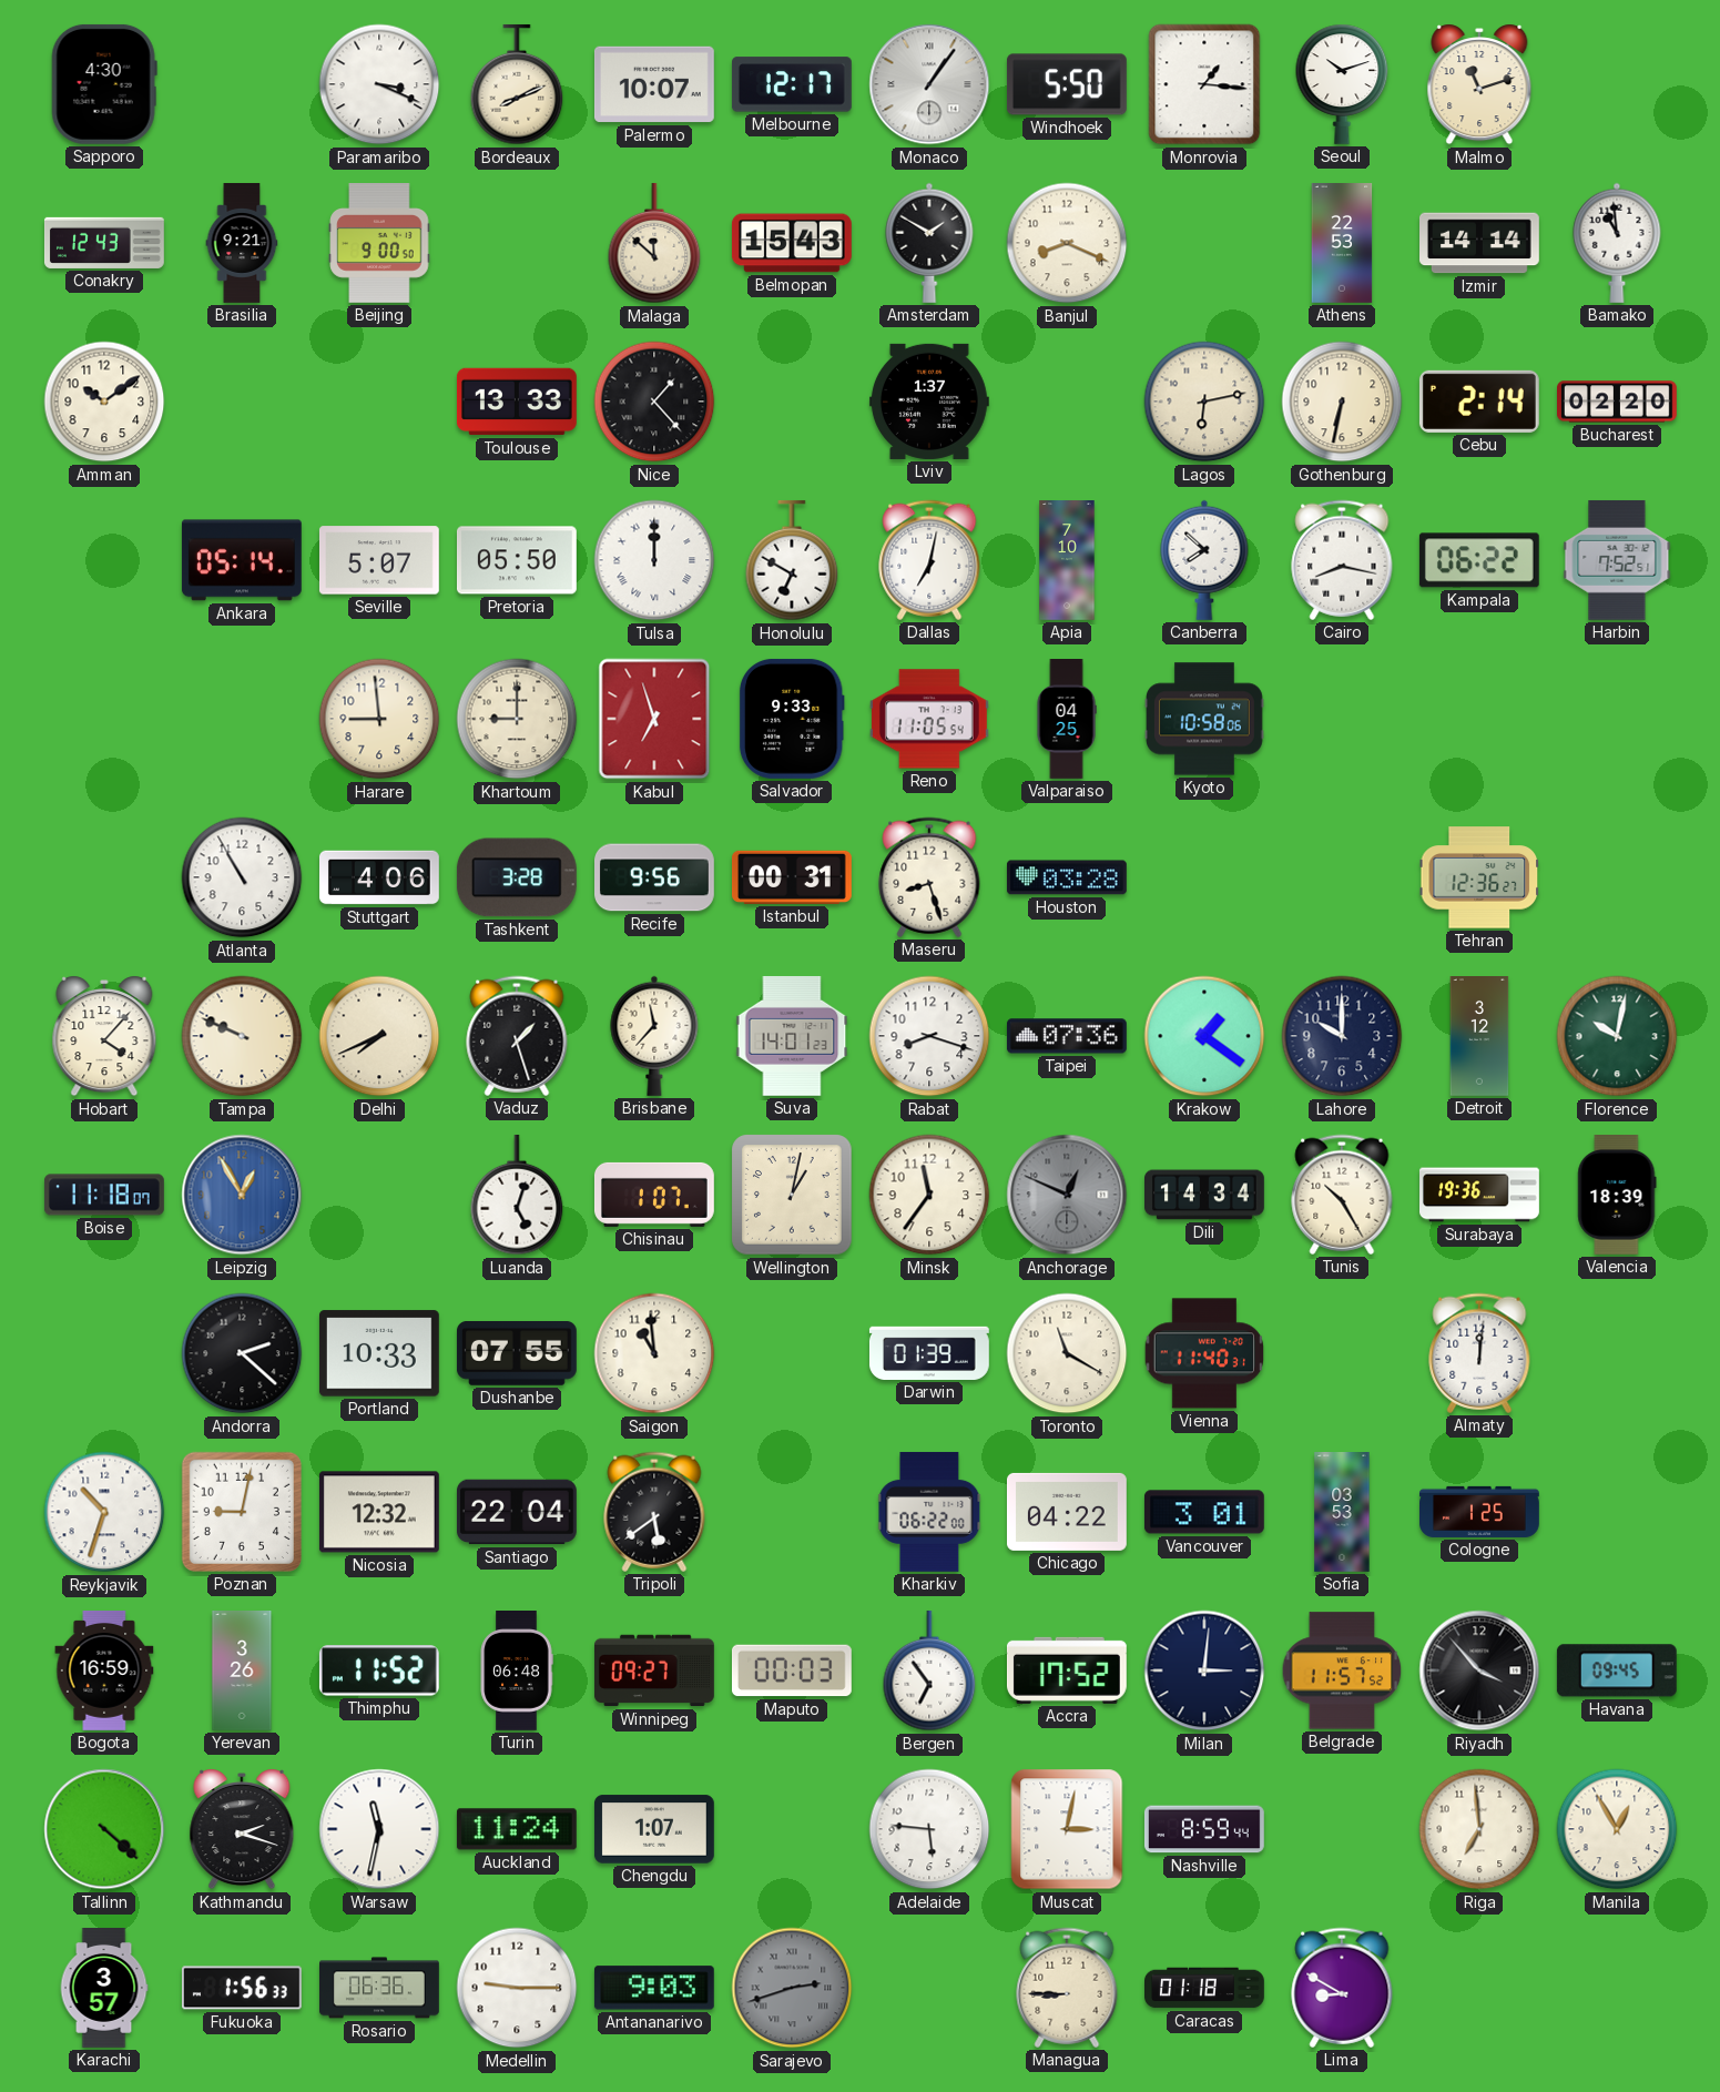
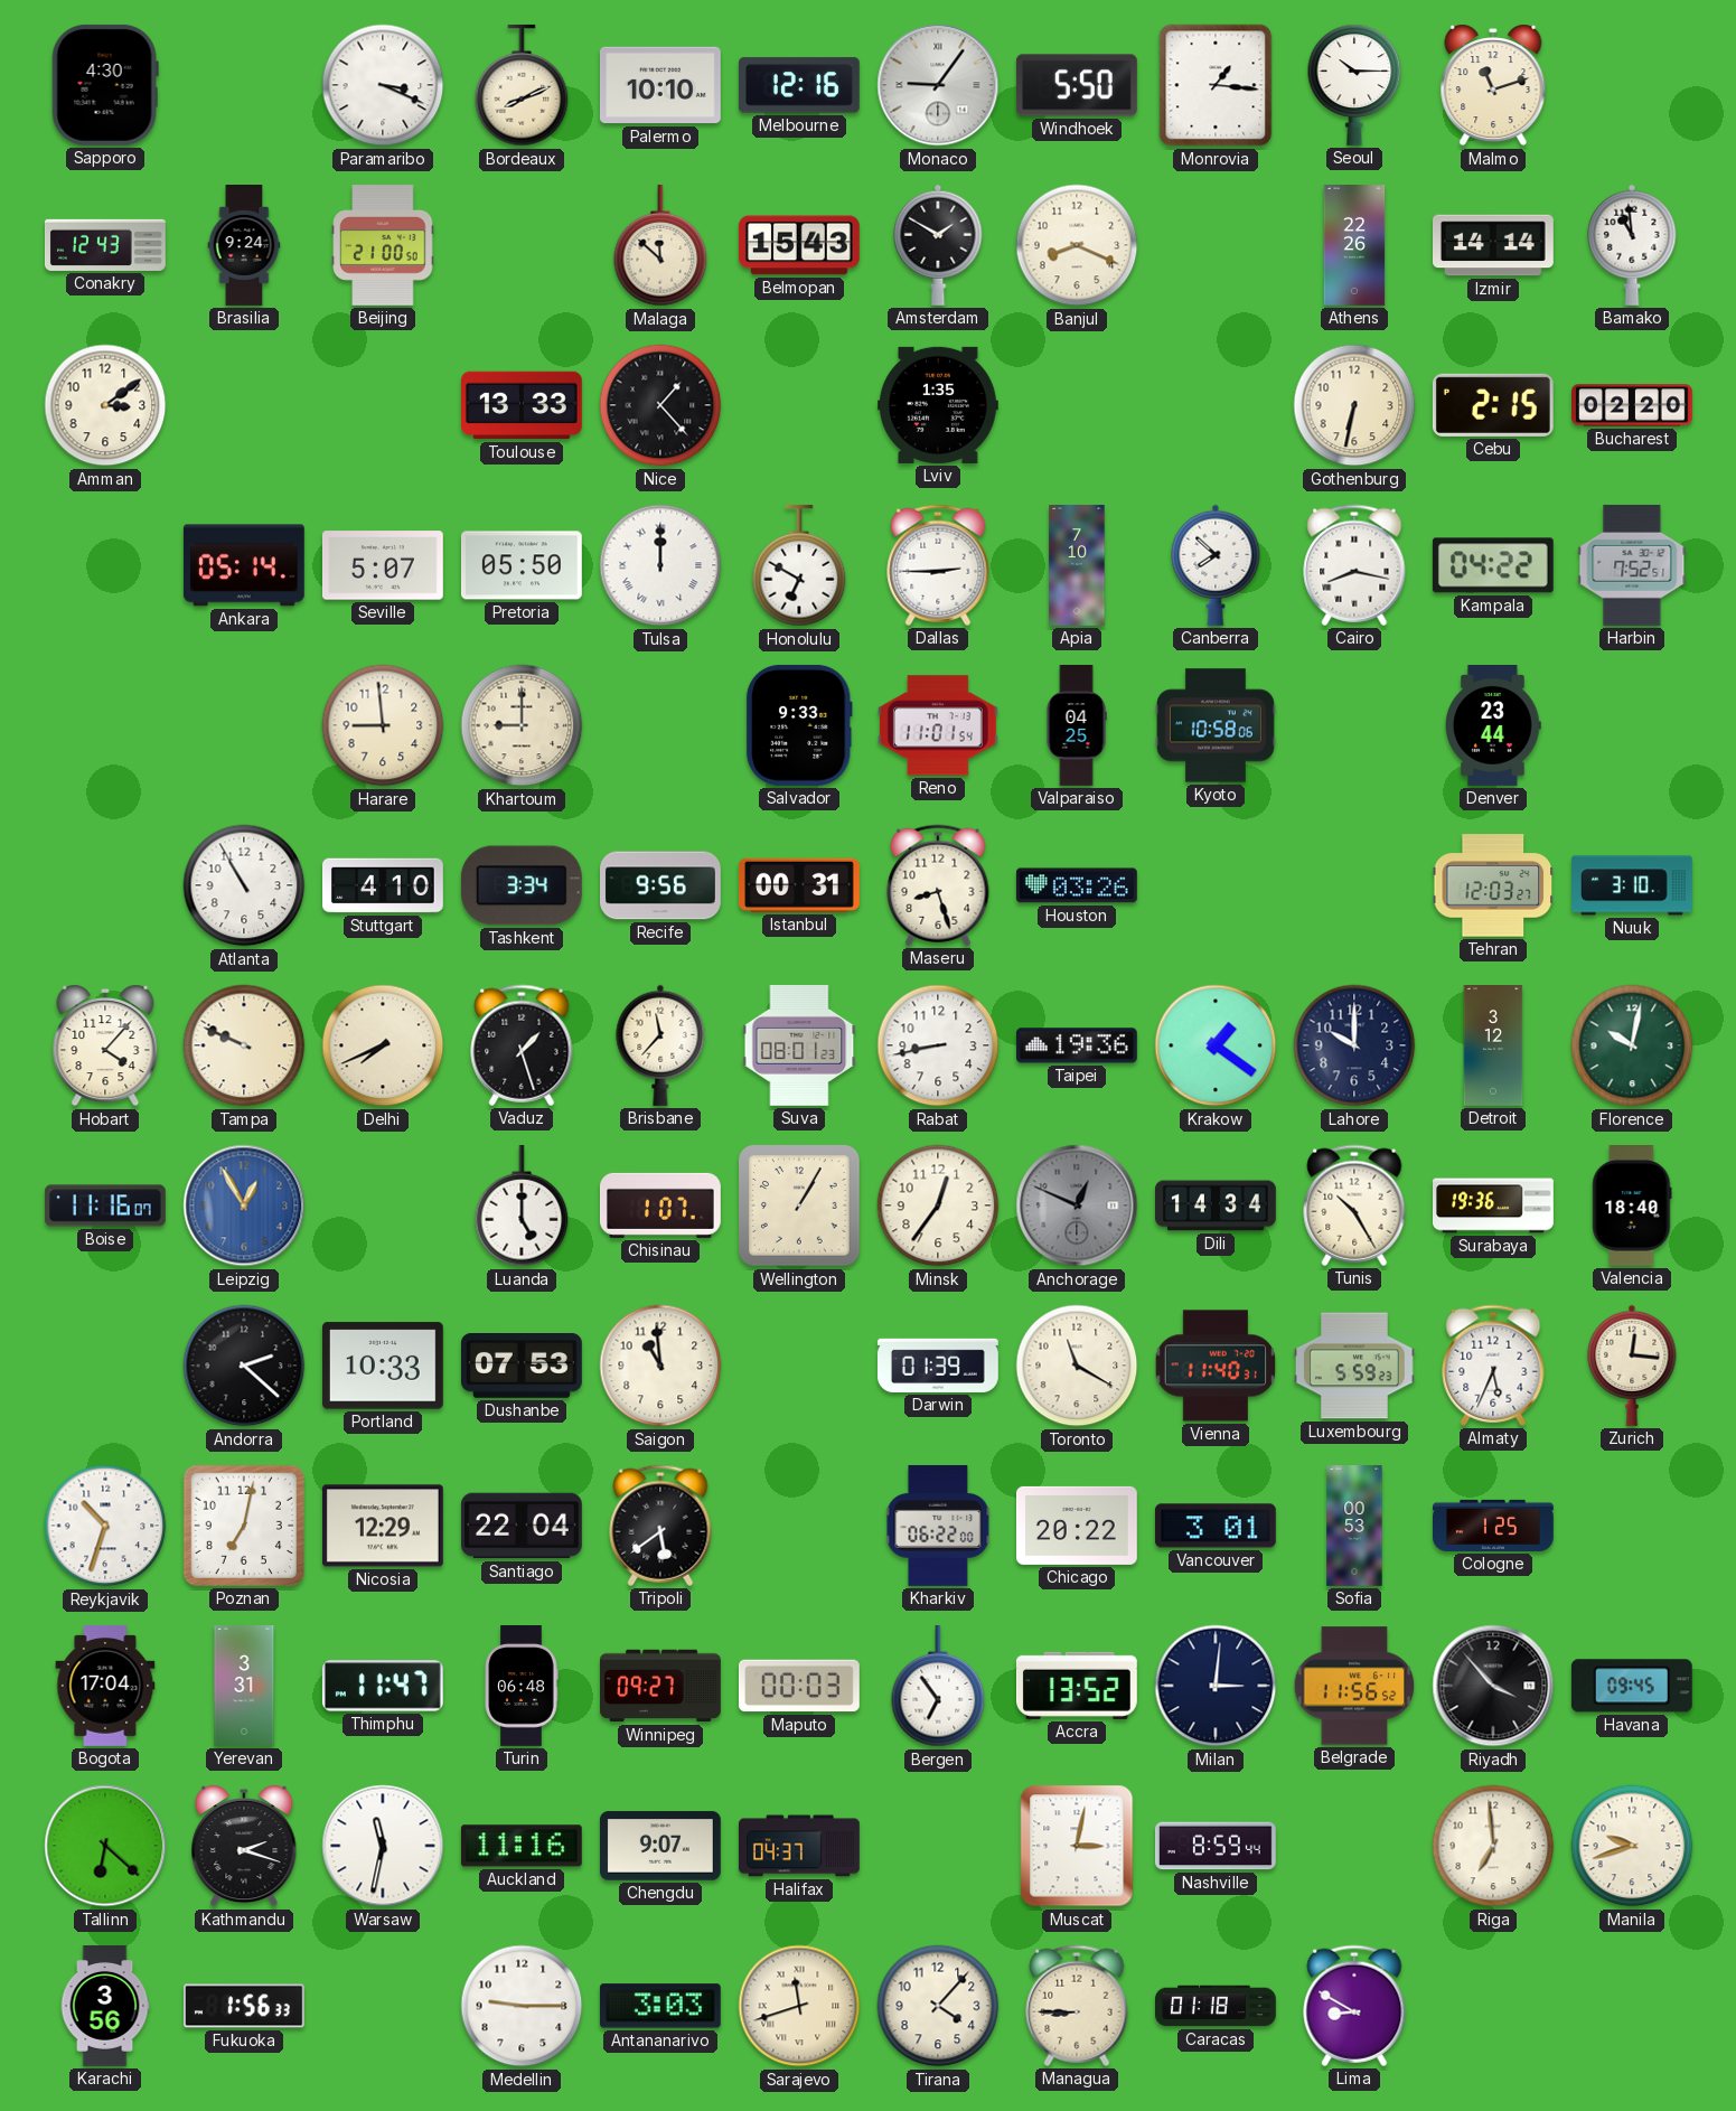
Palermo: 10:07 -> 10:10
Melbourne: 12:17 -> 12:16
Monaco: 1:06 -> 9:06
Seoul: 10:12 -> 10:15
Brasilia: 9:21 -> 9:24
Beijing: 9:00 -> 21:00
Athens: 22:53 -> 22:26
Amman: 10:09 -> 3:09
Lviv: 1:37 -> 1:35
Lagos: 6:13 -> none
Cebu: 2:14 -> 2:15
Dallas: 7:02 -> 2:45
Kampala: 06:22 -> 04:22
Kabul: 6:57 -> none
Reno: 11:05 -> 11:01
Denver: none -> 23:44
Stuttgart: 4:06 -> 4:10
Tashkent: 3:28 -> 3:34
Houston: 03:28 -> 03:26
Tehran: 12:36 -> 12:03
Nuuk: none -> 3:10
Suva: 14:01 -> 08:01
Rabat: 8:18 -> 8:43
Taipei: 07:36 -> 19:36
Boise: 11:18 -> 11:16
Luanda: 5:03 -> 5:00
Wellington: 1:02 -> 1:05
Minsk: 11:36 -> 12:36
Valencia: 18:39 -> 18:40
Dushanbe: 07:55 -> 07:53
Luxembourg: none -> 5:59
Almaty: 12:01 -> 5:34
Zurich: none -> 12:16
Poznan: 9:02 -> 7:02
Nicosia: 12:32 -> 12:29
Chicago: 04:22 -> 20:22
Sofia: 03:53 -> 00:53
Bogota: 16:59 -> 17:04
Yerevan: 3:26 -> 3:31
Thimphu: 11:52 -> 11:47
Accra: 17:52 -> 13:52
Belgrade: 11:57 -> 11:56
Tallinn: 4:22 -> 6:22
Auckland: 11:24 -> 11:16
Chengdu: 1:07 -> 9:07
Halifax: none -> 04:37
Adelaide: 5:46 -> none
Manila: 12:55 -> 9:42
Karachi: 3:57 -> 3:56
Rosario: 06:36 -> none
Antananarivo: 9:03 -> 3:03
Sarajevo: 2:42 -> 11:42
Sarajevo dial: grey -> cream
Tirana: none -> 4:07
